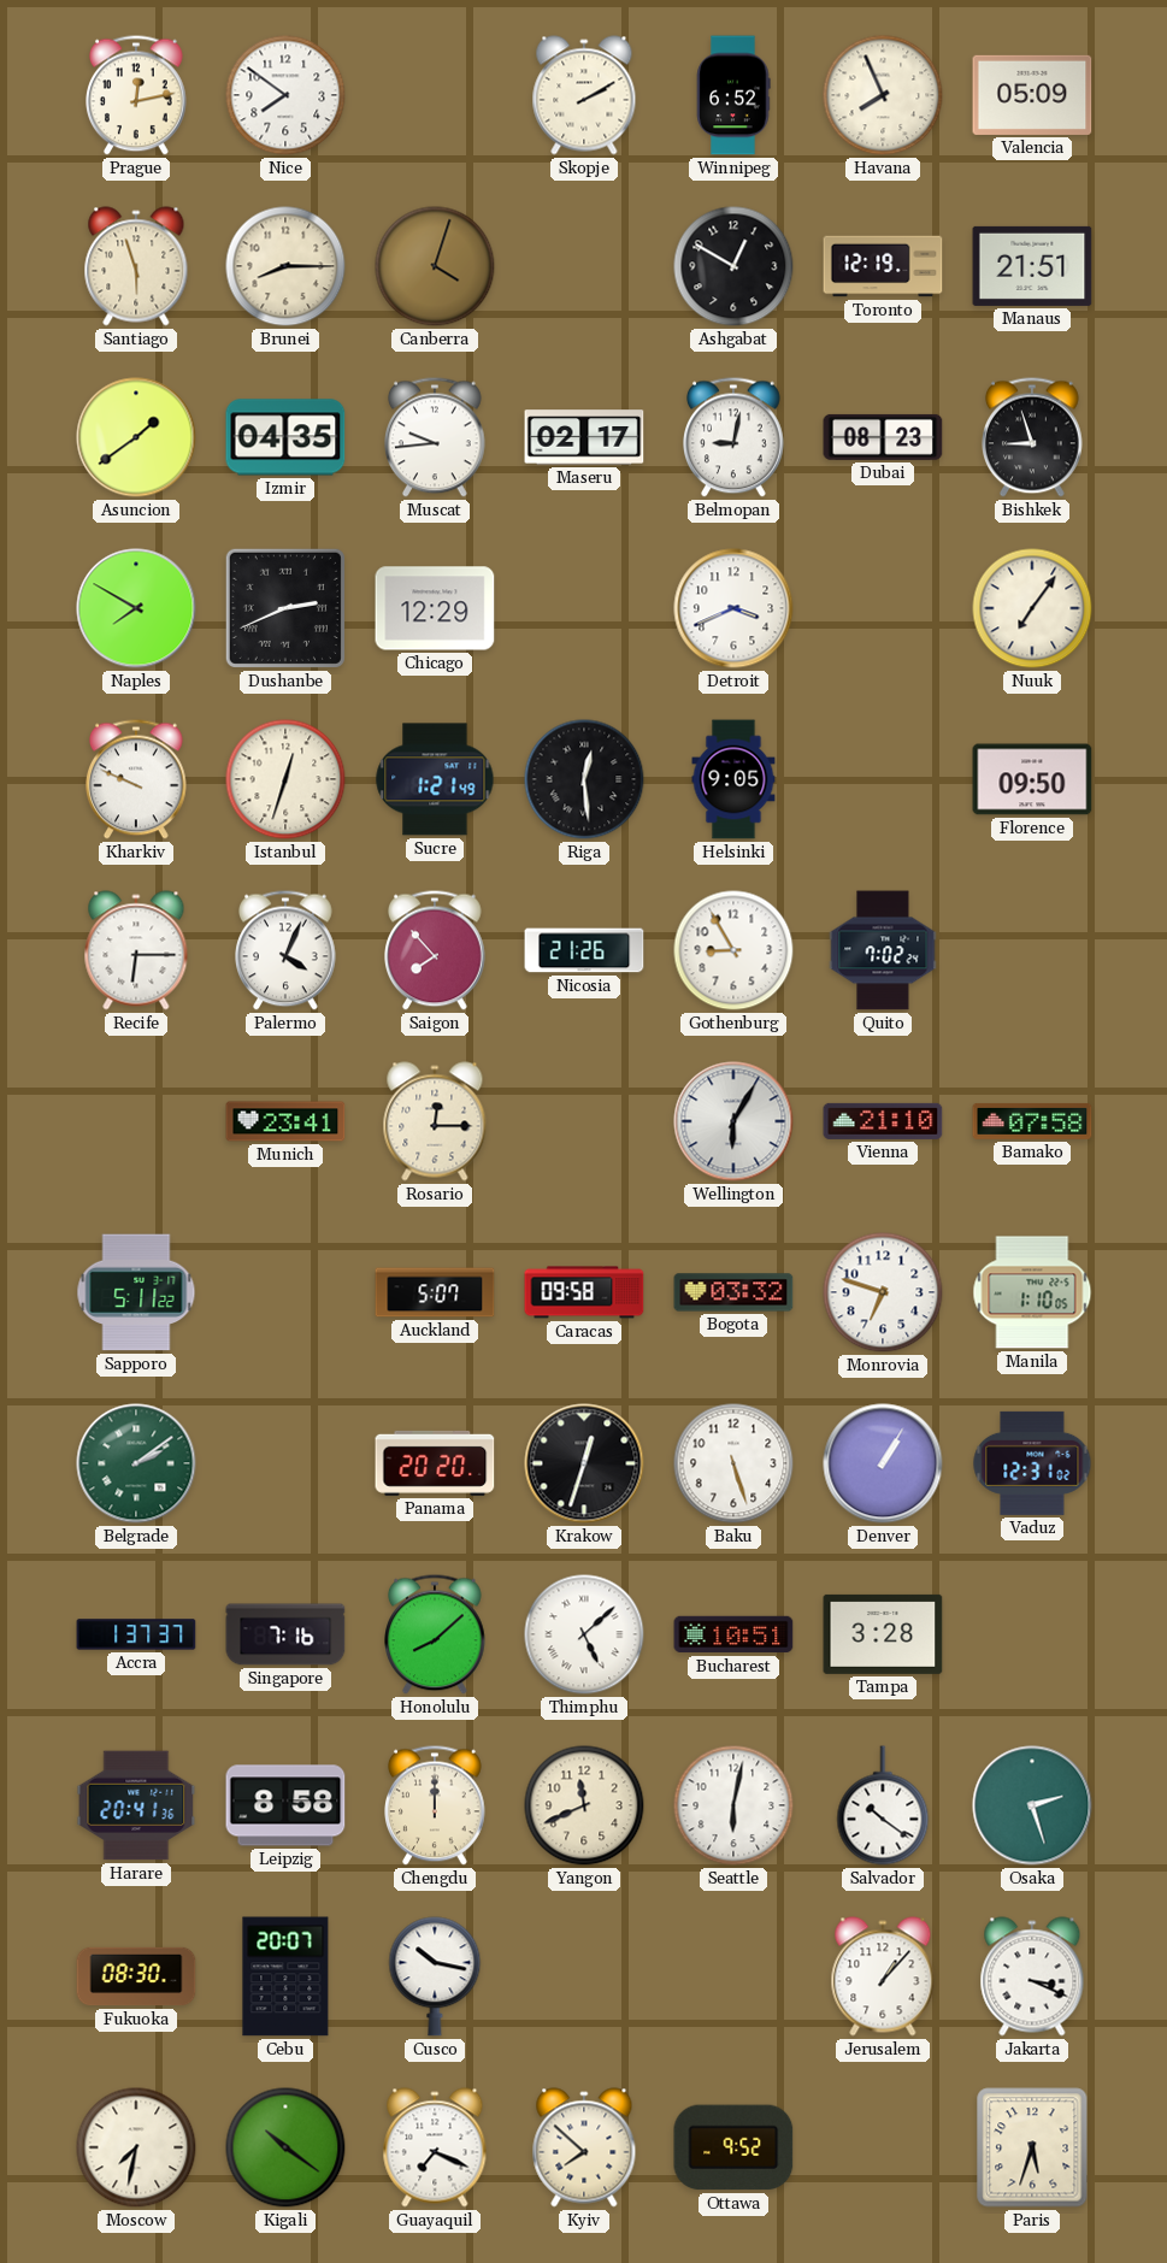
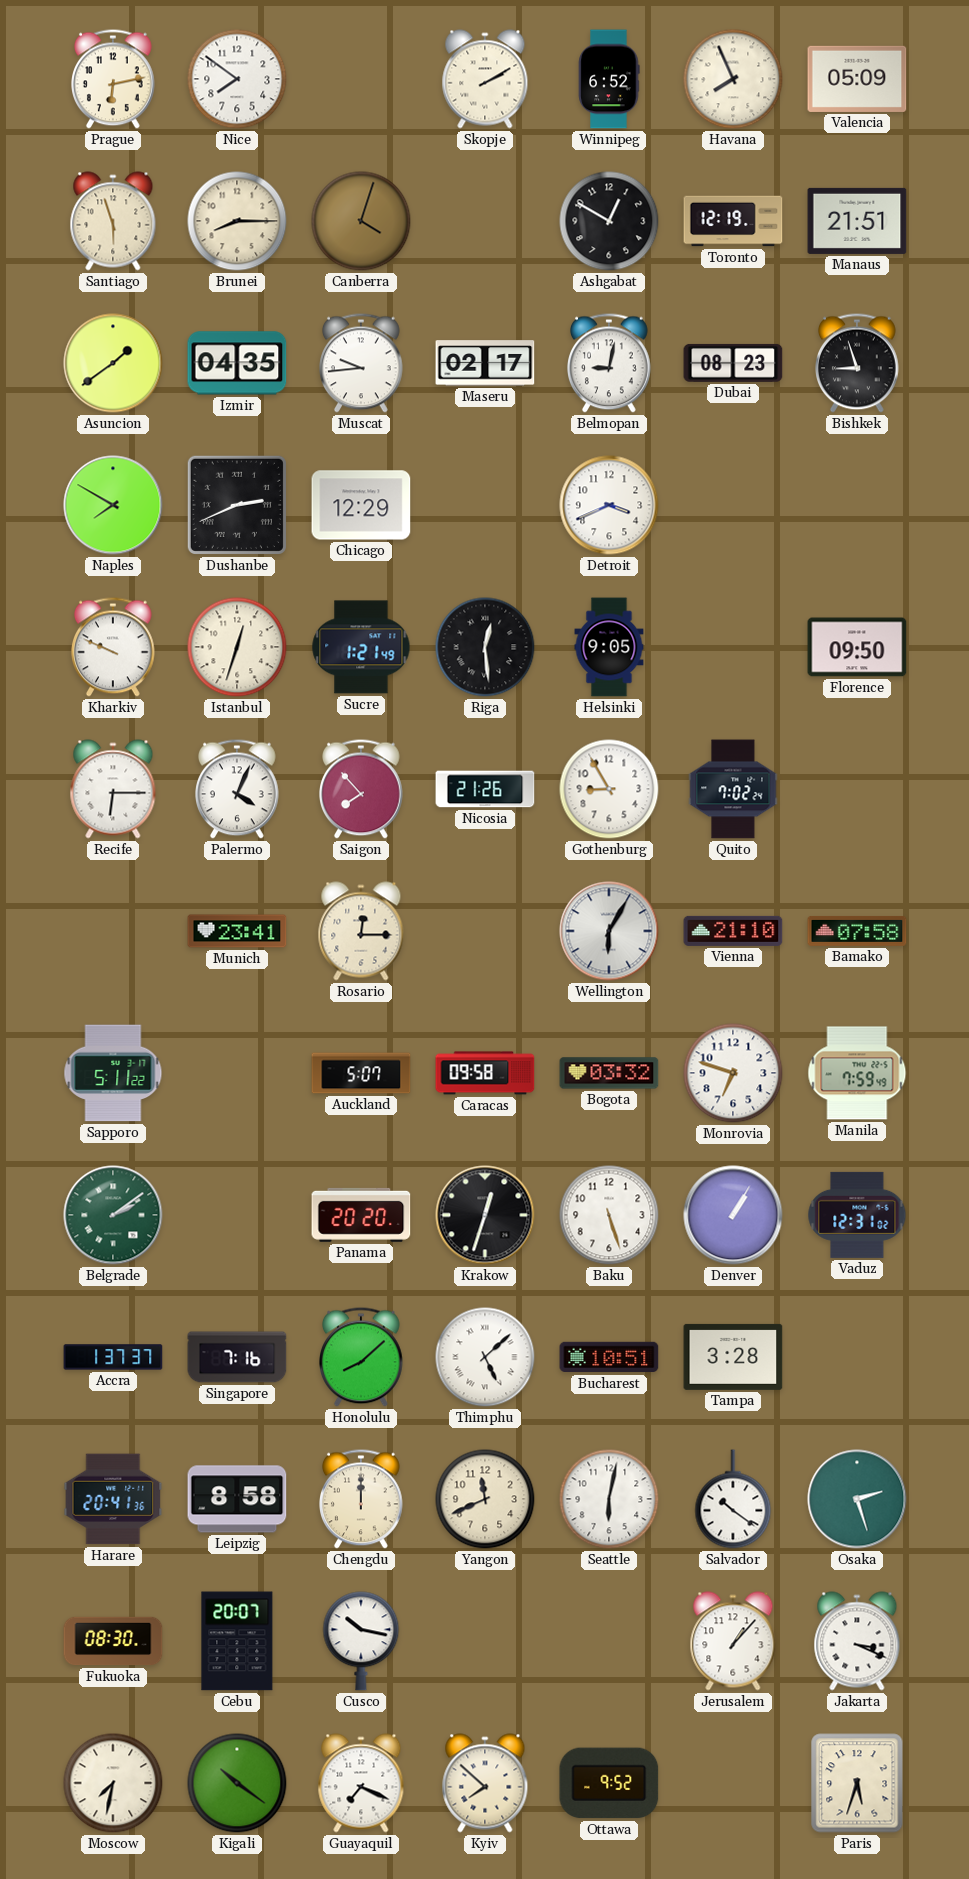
Prague: 12:13 -> 6:13
Nuuk: 7:06 -> none
Manila: 1:10 -> 7:59
